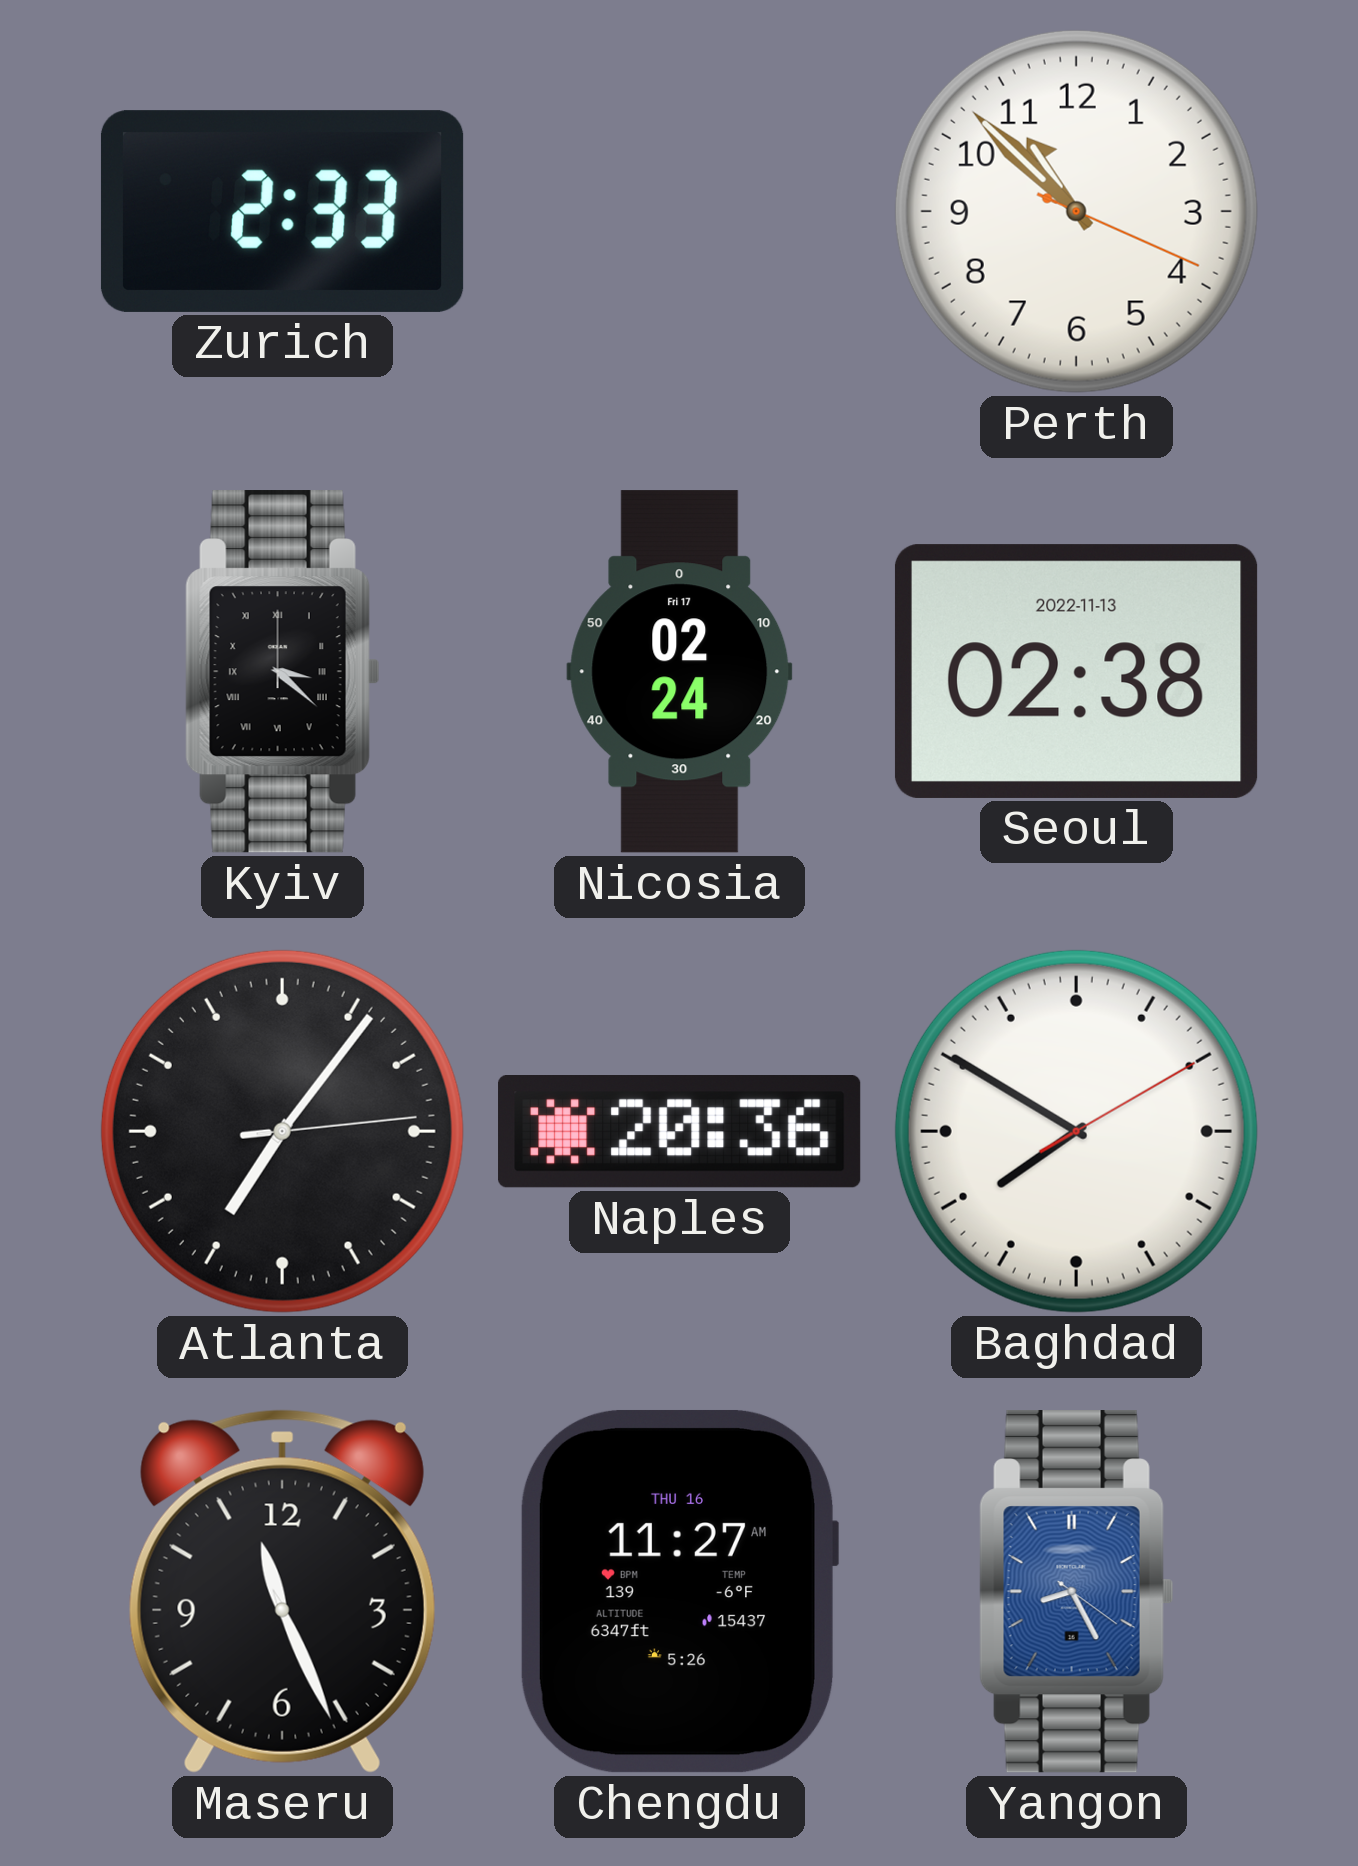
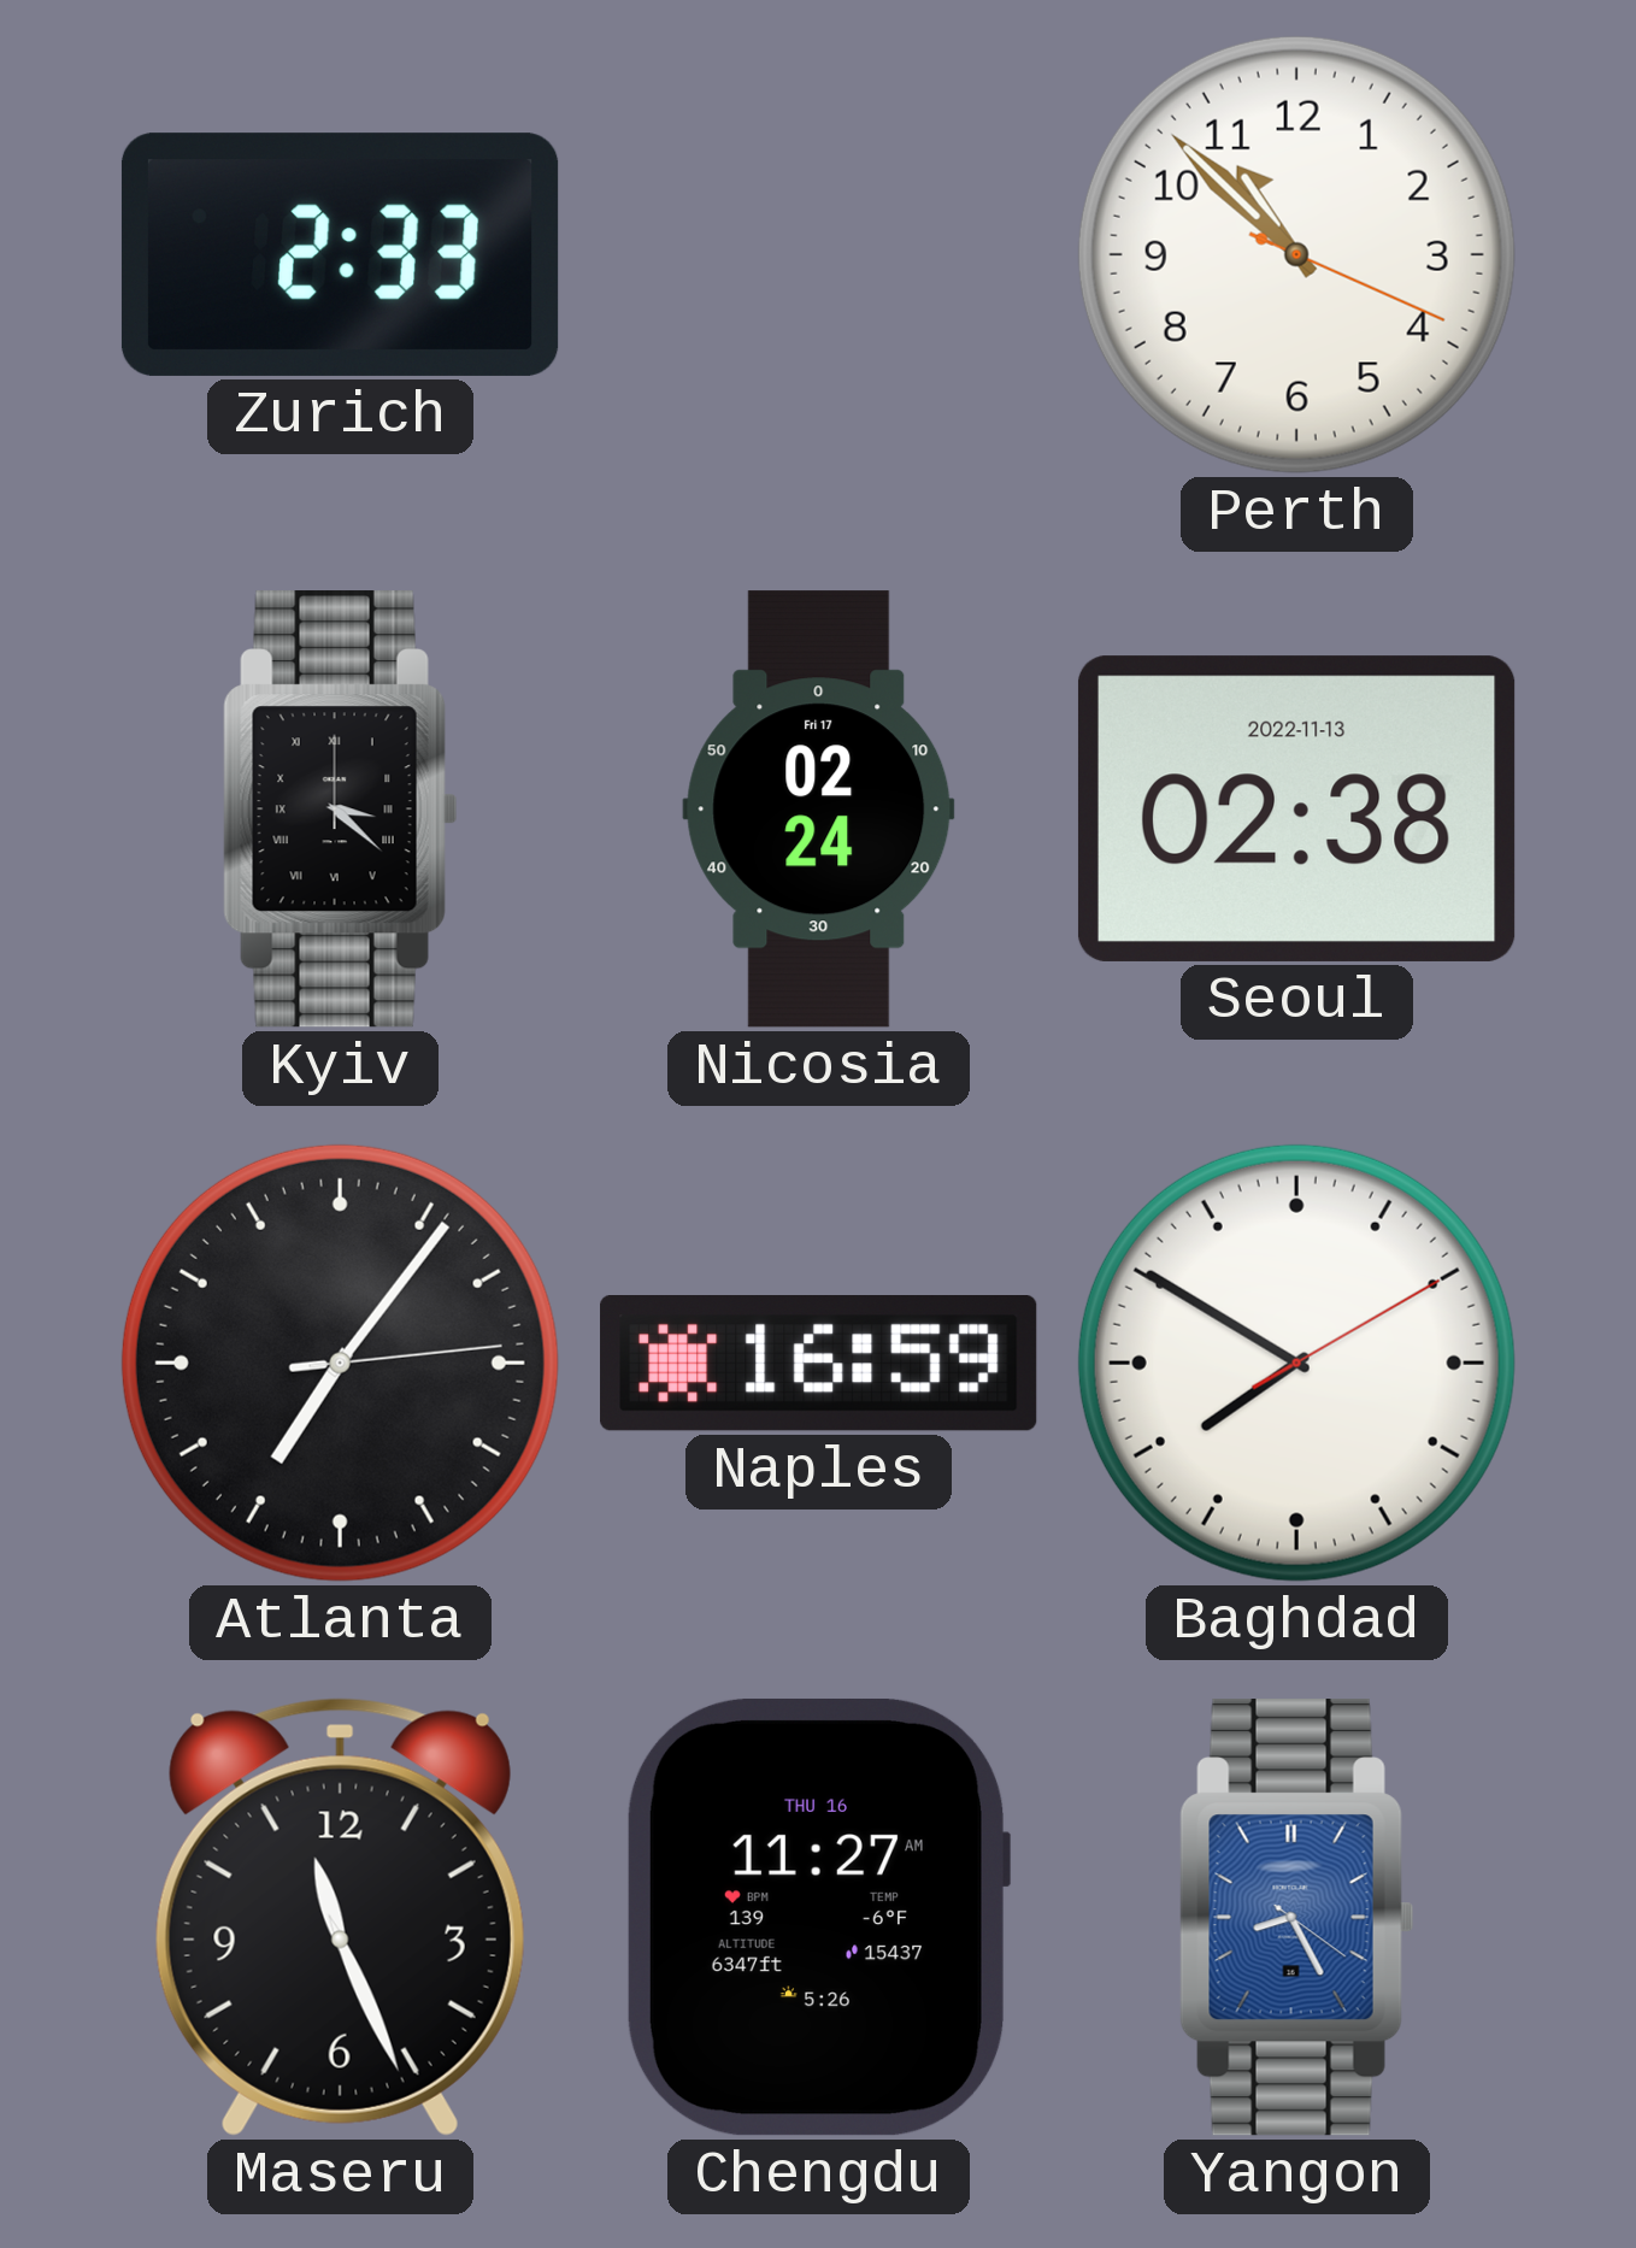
Naples: 20:36 -> 16:59
